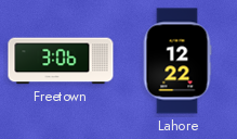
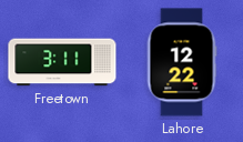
Freetown: 3:06 -> 3:11
